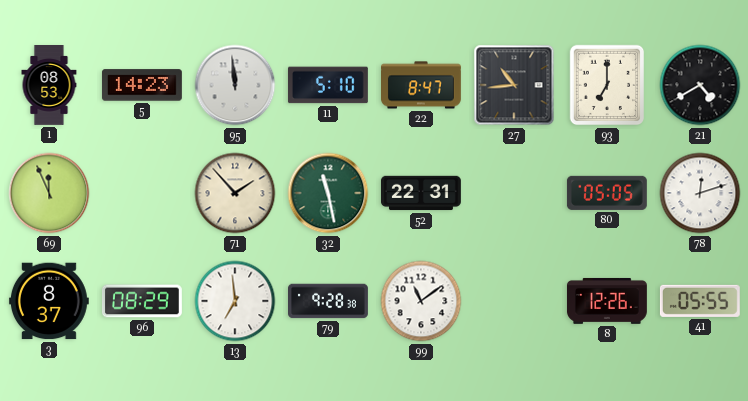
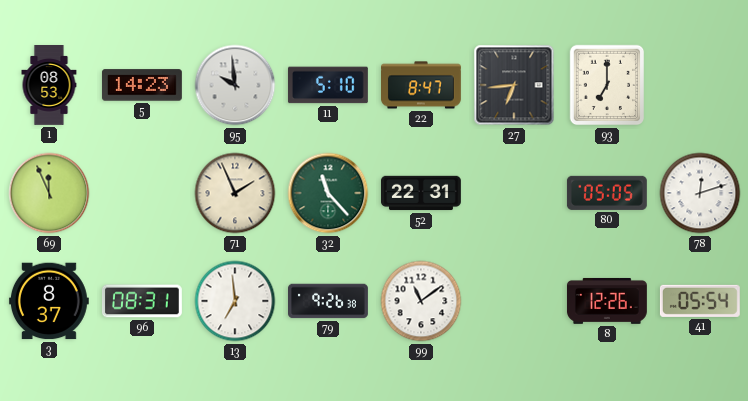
95: 11:59 -> 9:59
27: 10:44 -> 6:44
21: 4:40 -> none
71: 1:53 -> 1:56
32: 11:28 -> 11:23
96: 08:29 -> 08:31
79: 9:28 -> 9:26
41: 05:55 -> 05:54
